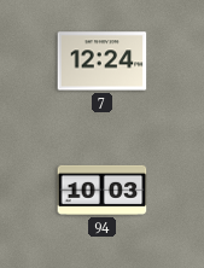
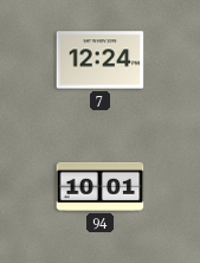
94: 10:03 -> 10:01
